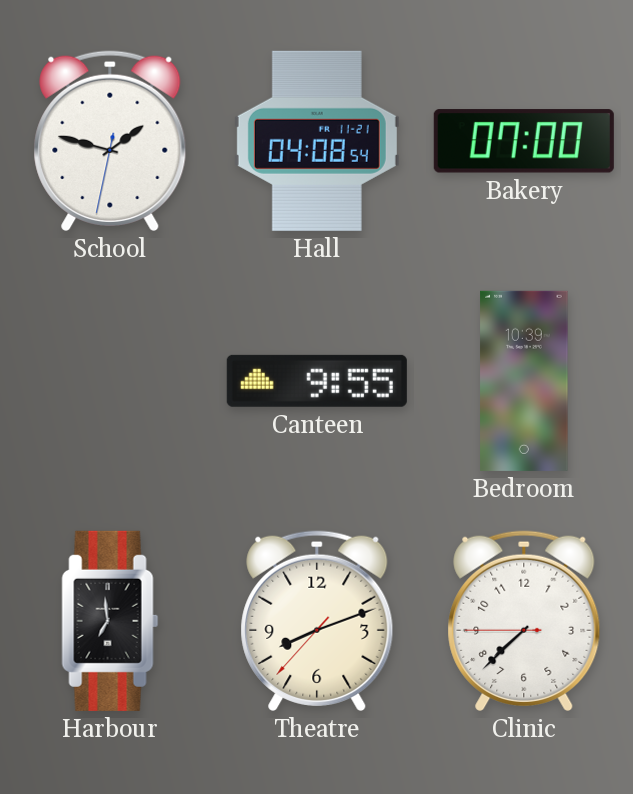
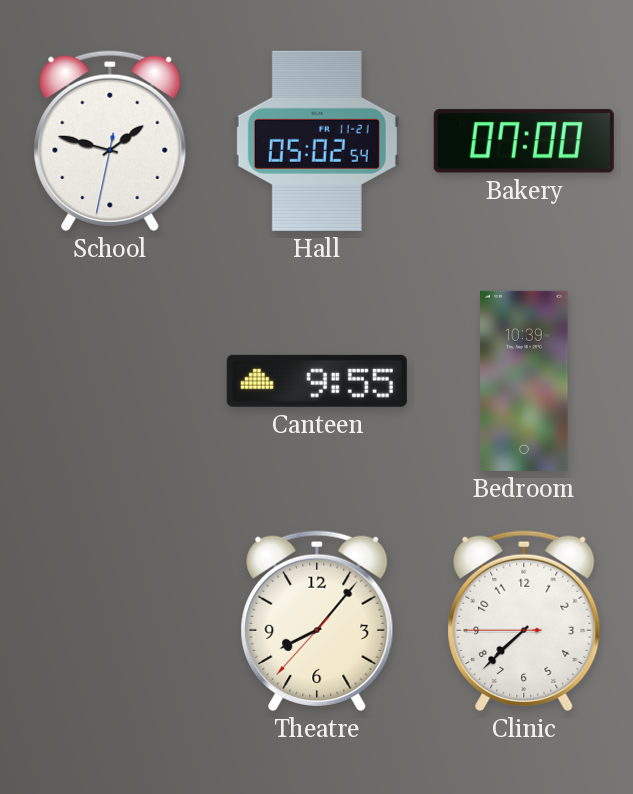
Hall: 04:08 -> 05:02
Harbour: 6:59 -> none
Theatre: 8:11 -> 8:06
